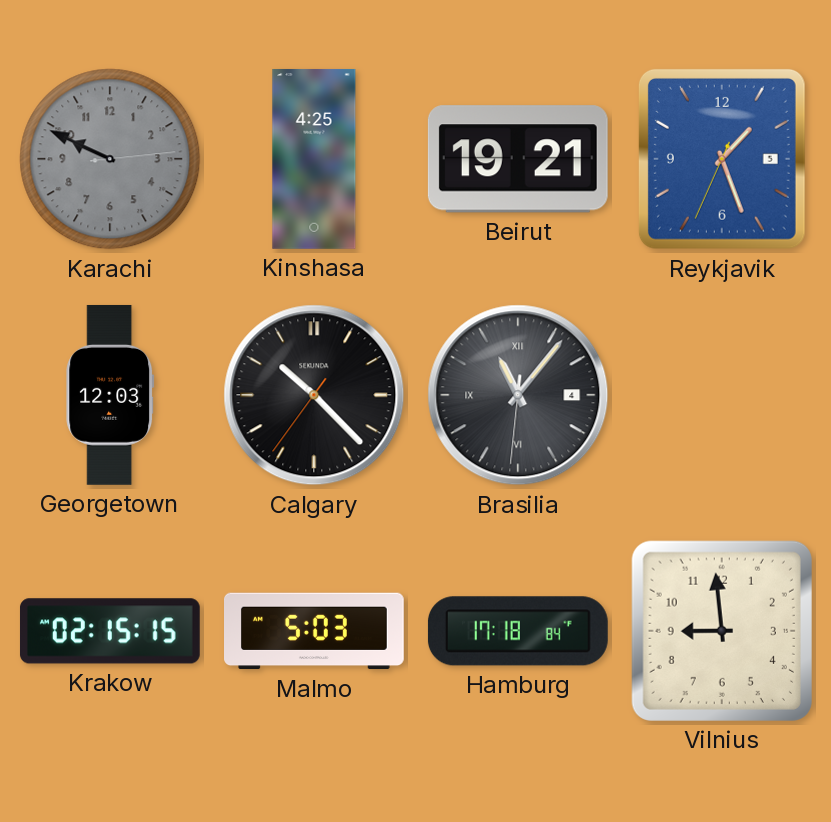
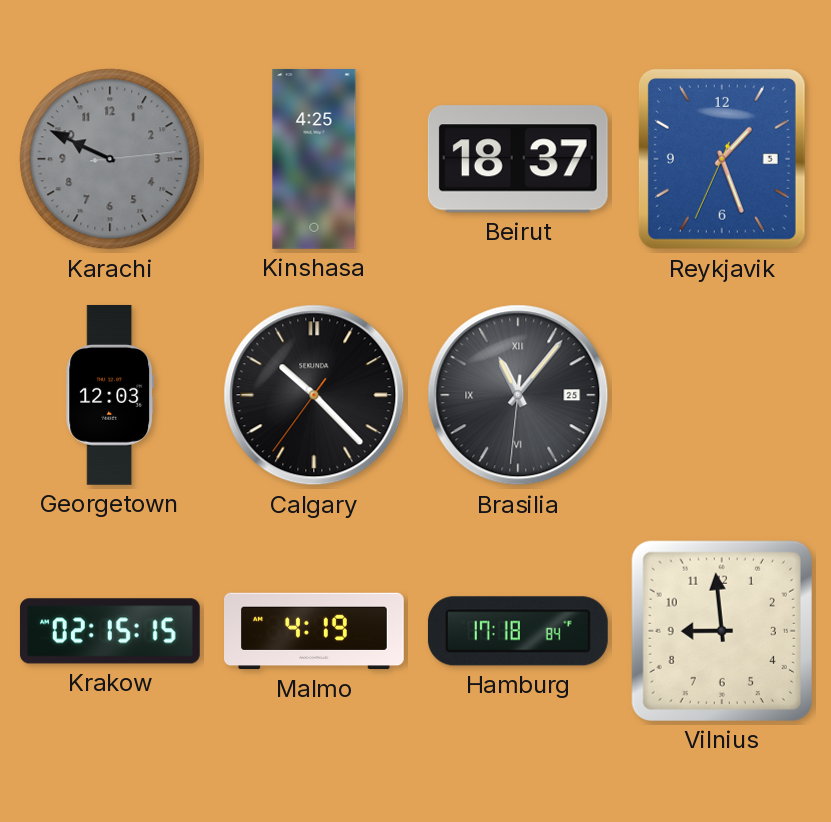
Beirut: 19:21 -> 18:37
Brasilia date: 4 -> 25
Malmo: 5:03 -> 4:19
